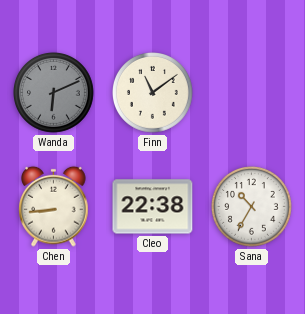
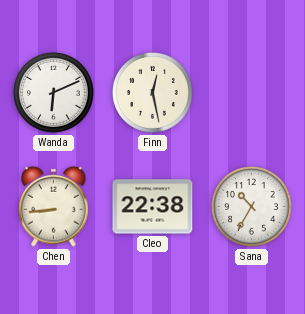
Wanda dial: grey -> white
Finn: 11:09 -> 12:28
